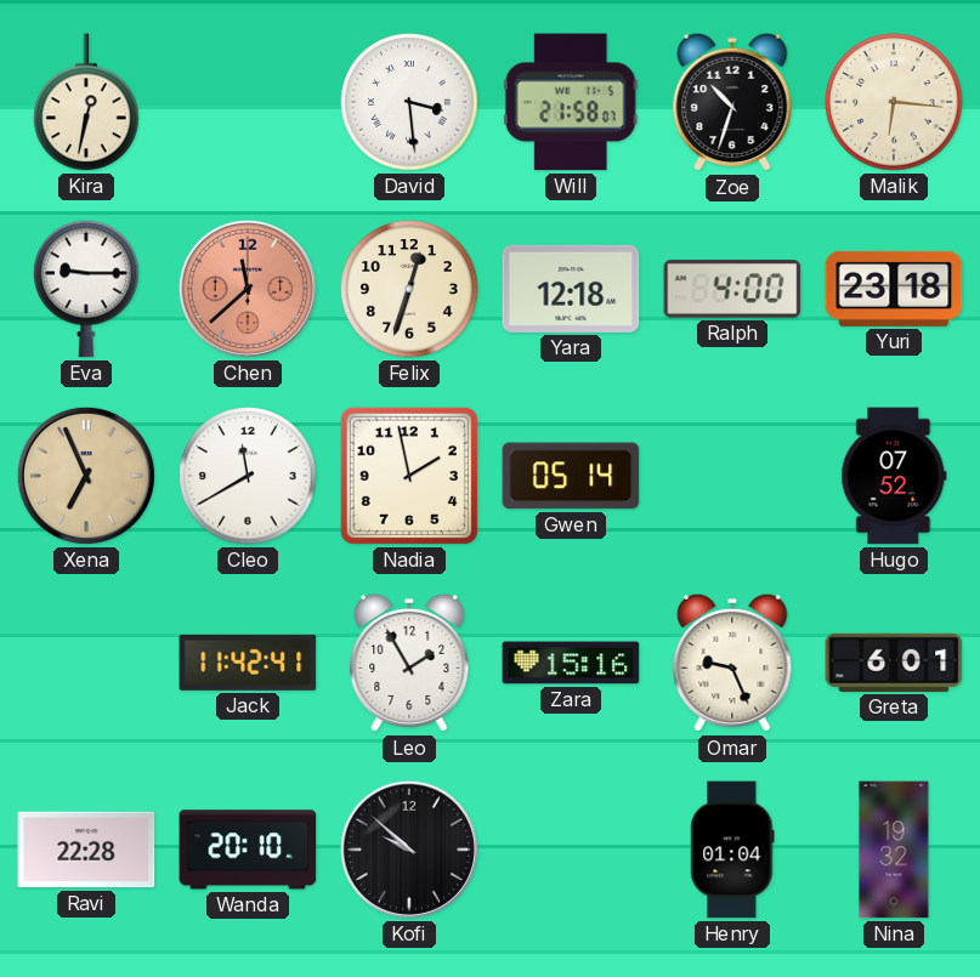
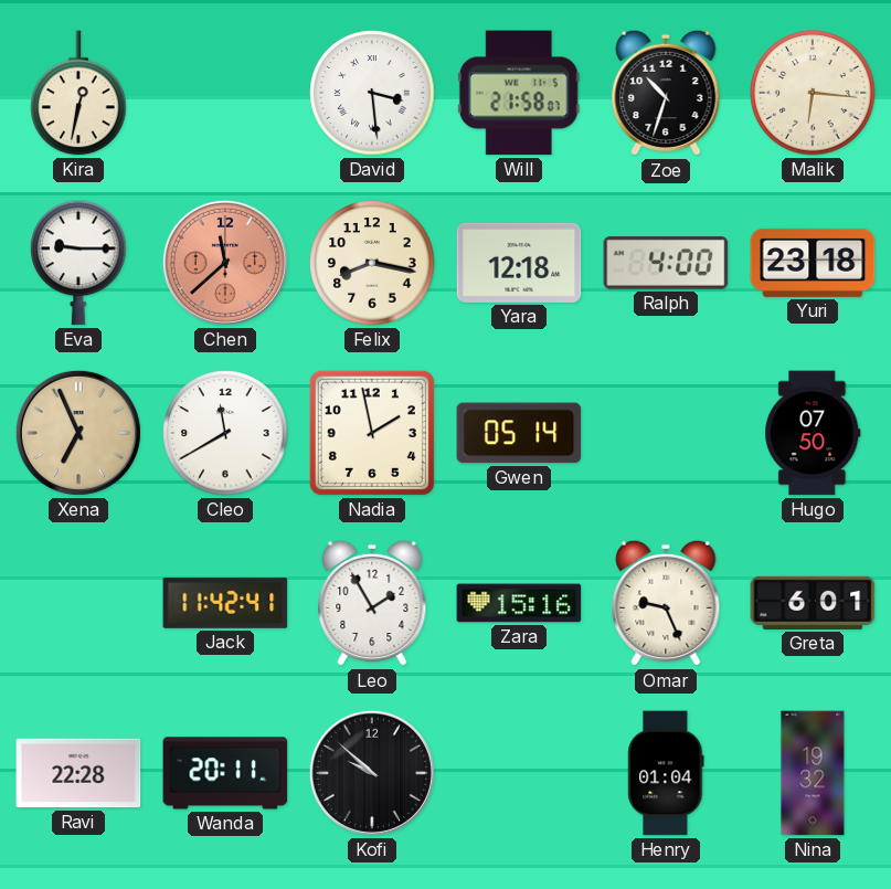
Felix: 12:33 -> 8:17
Hugo: 07:52 -> 07:50
Wanda: 20:10 -> 20:11
